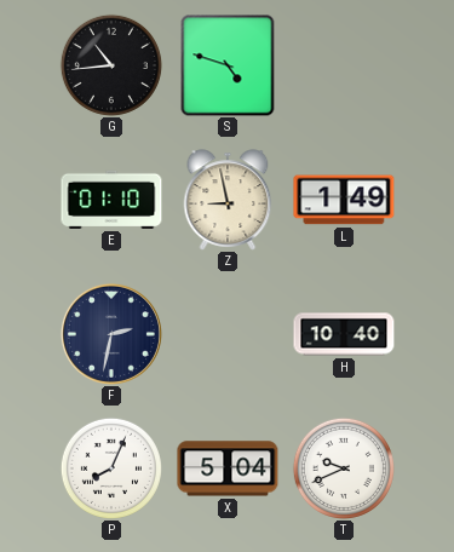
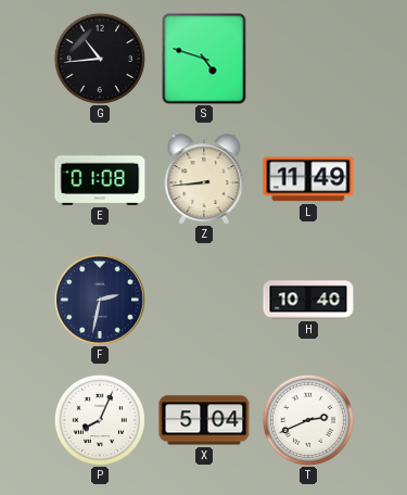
E: 01:10 -> 01:08
Z: 8:58 -> 8:44
L: 1:49 -> 11:49
T: 9:41 -> 2:41
